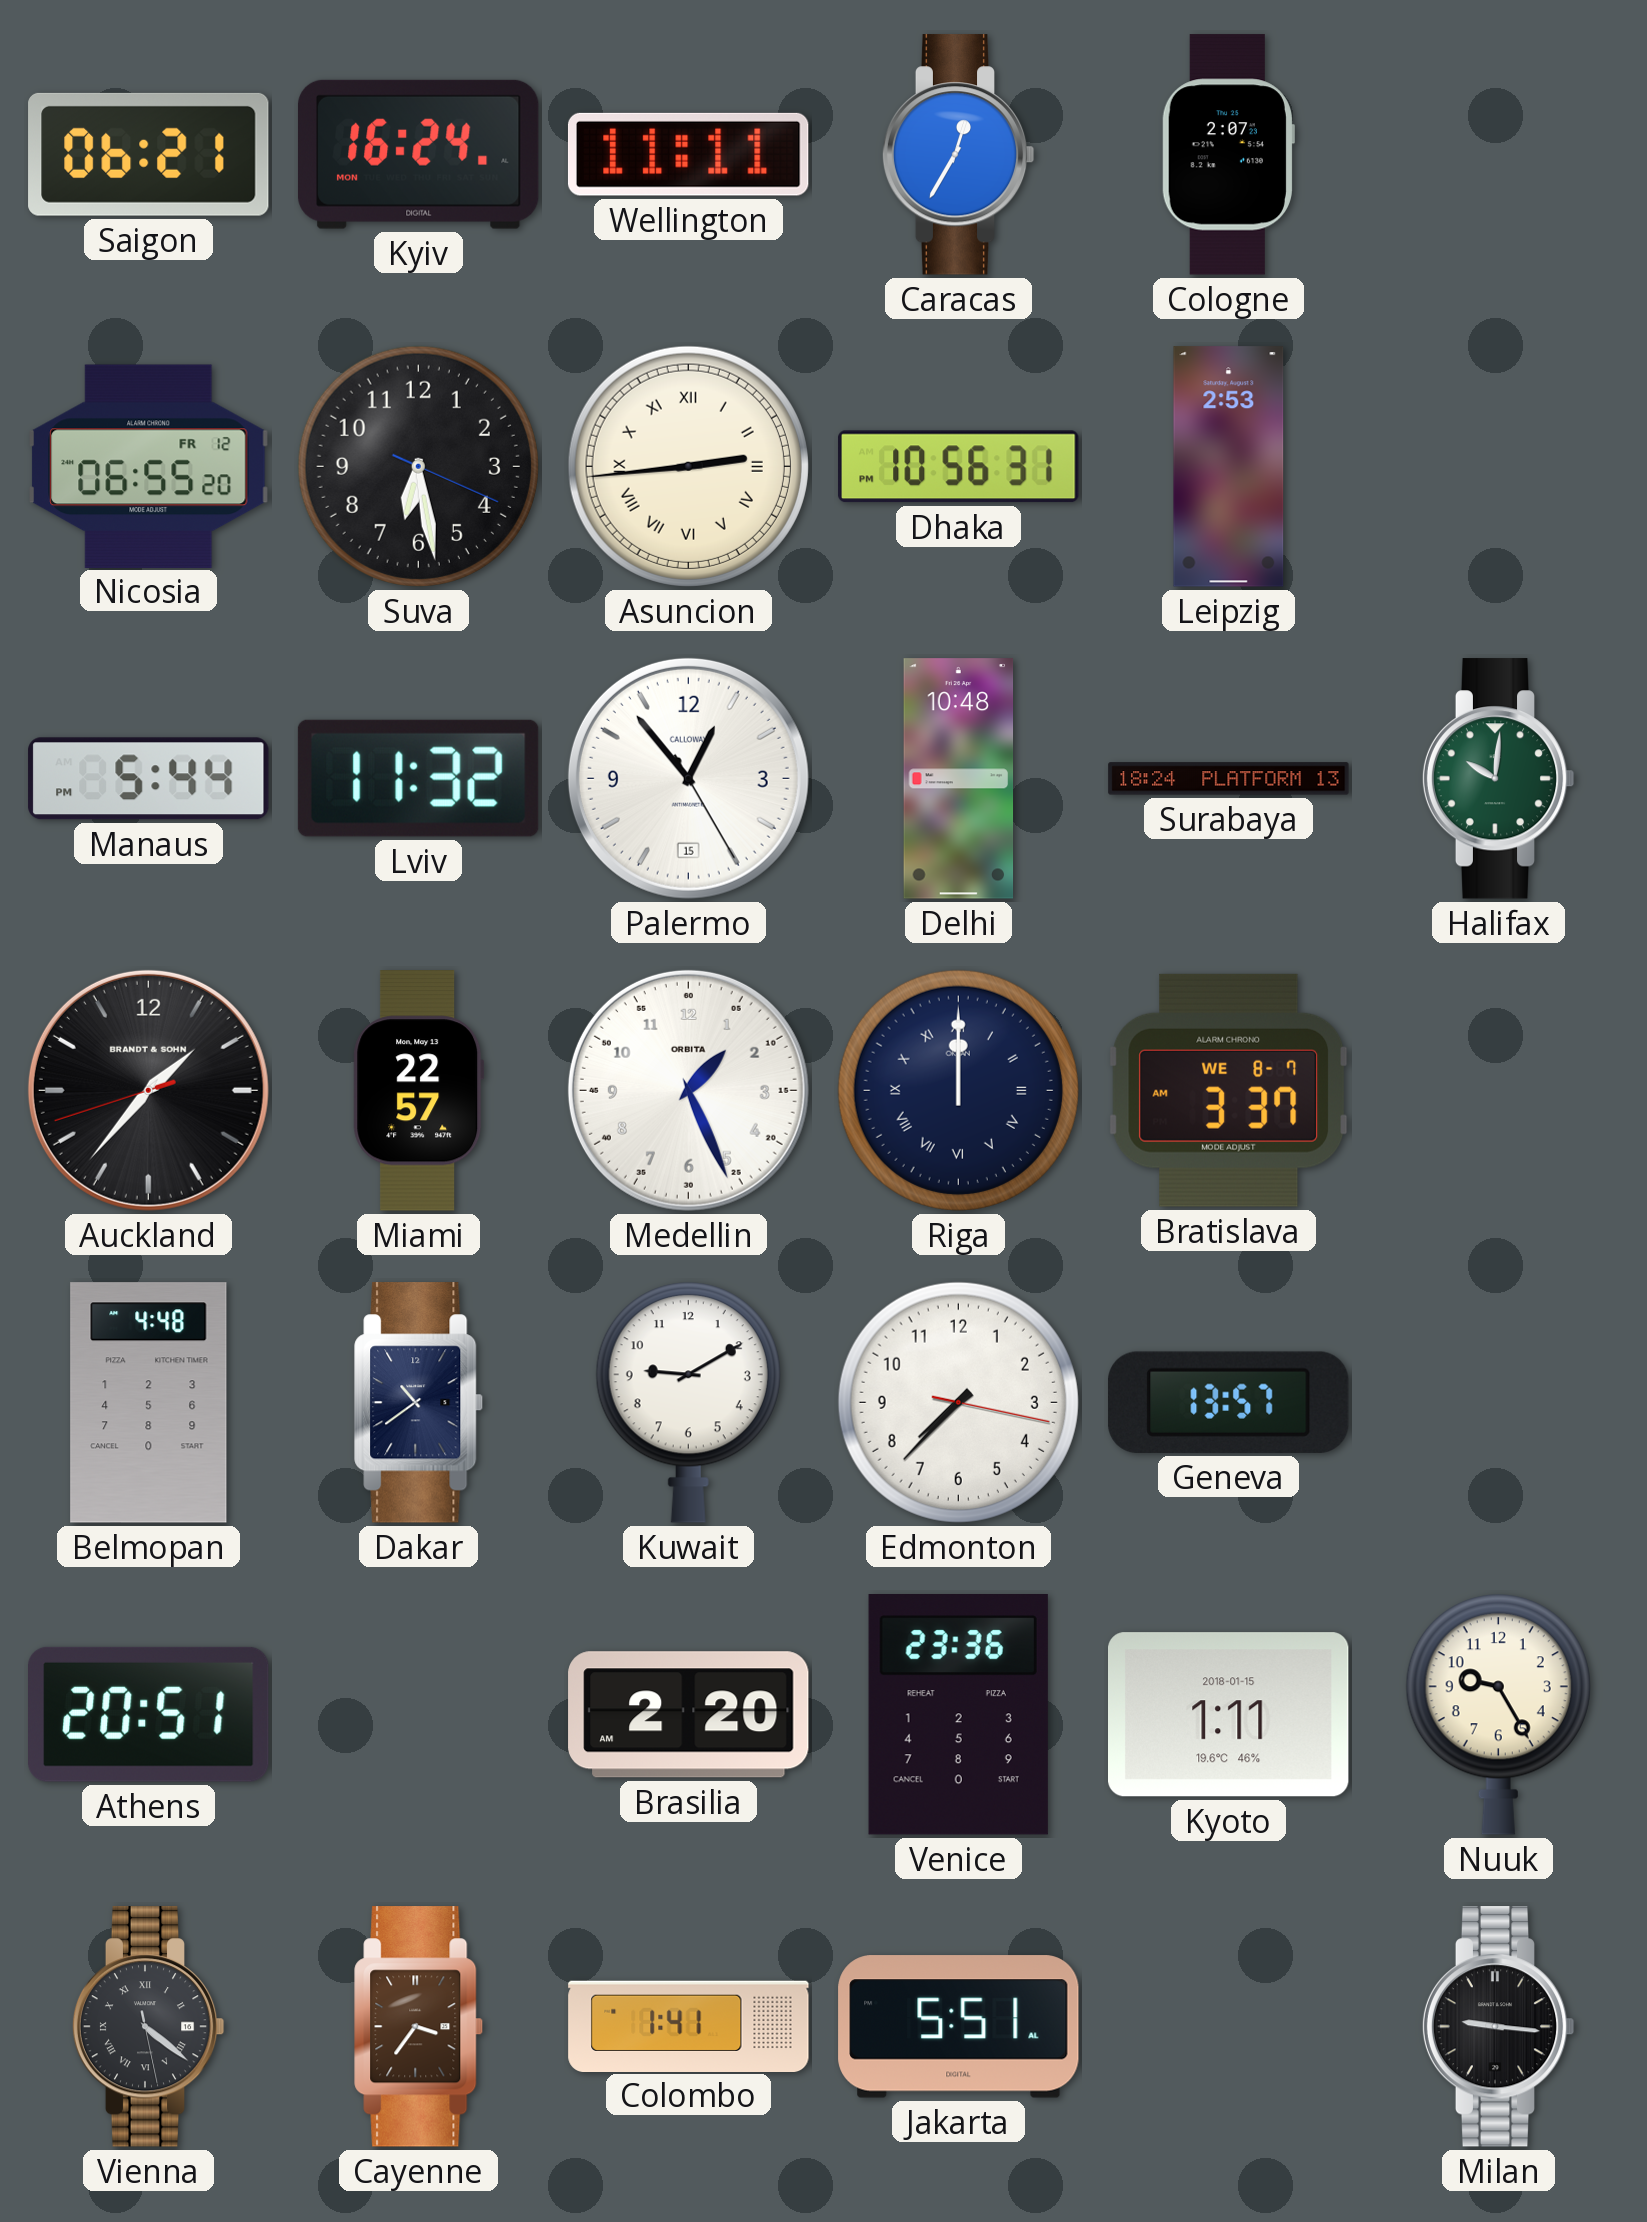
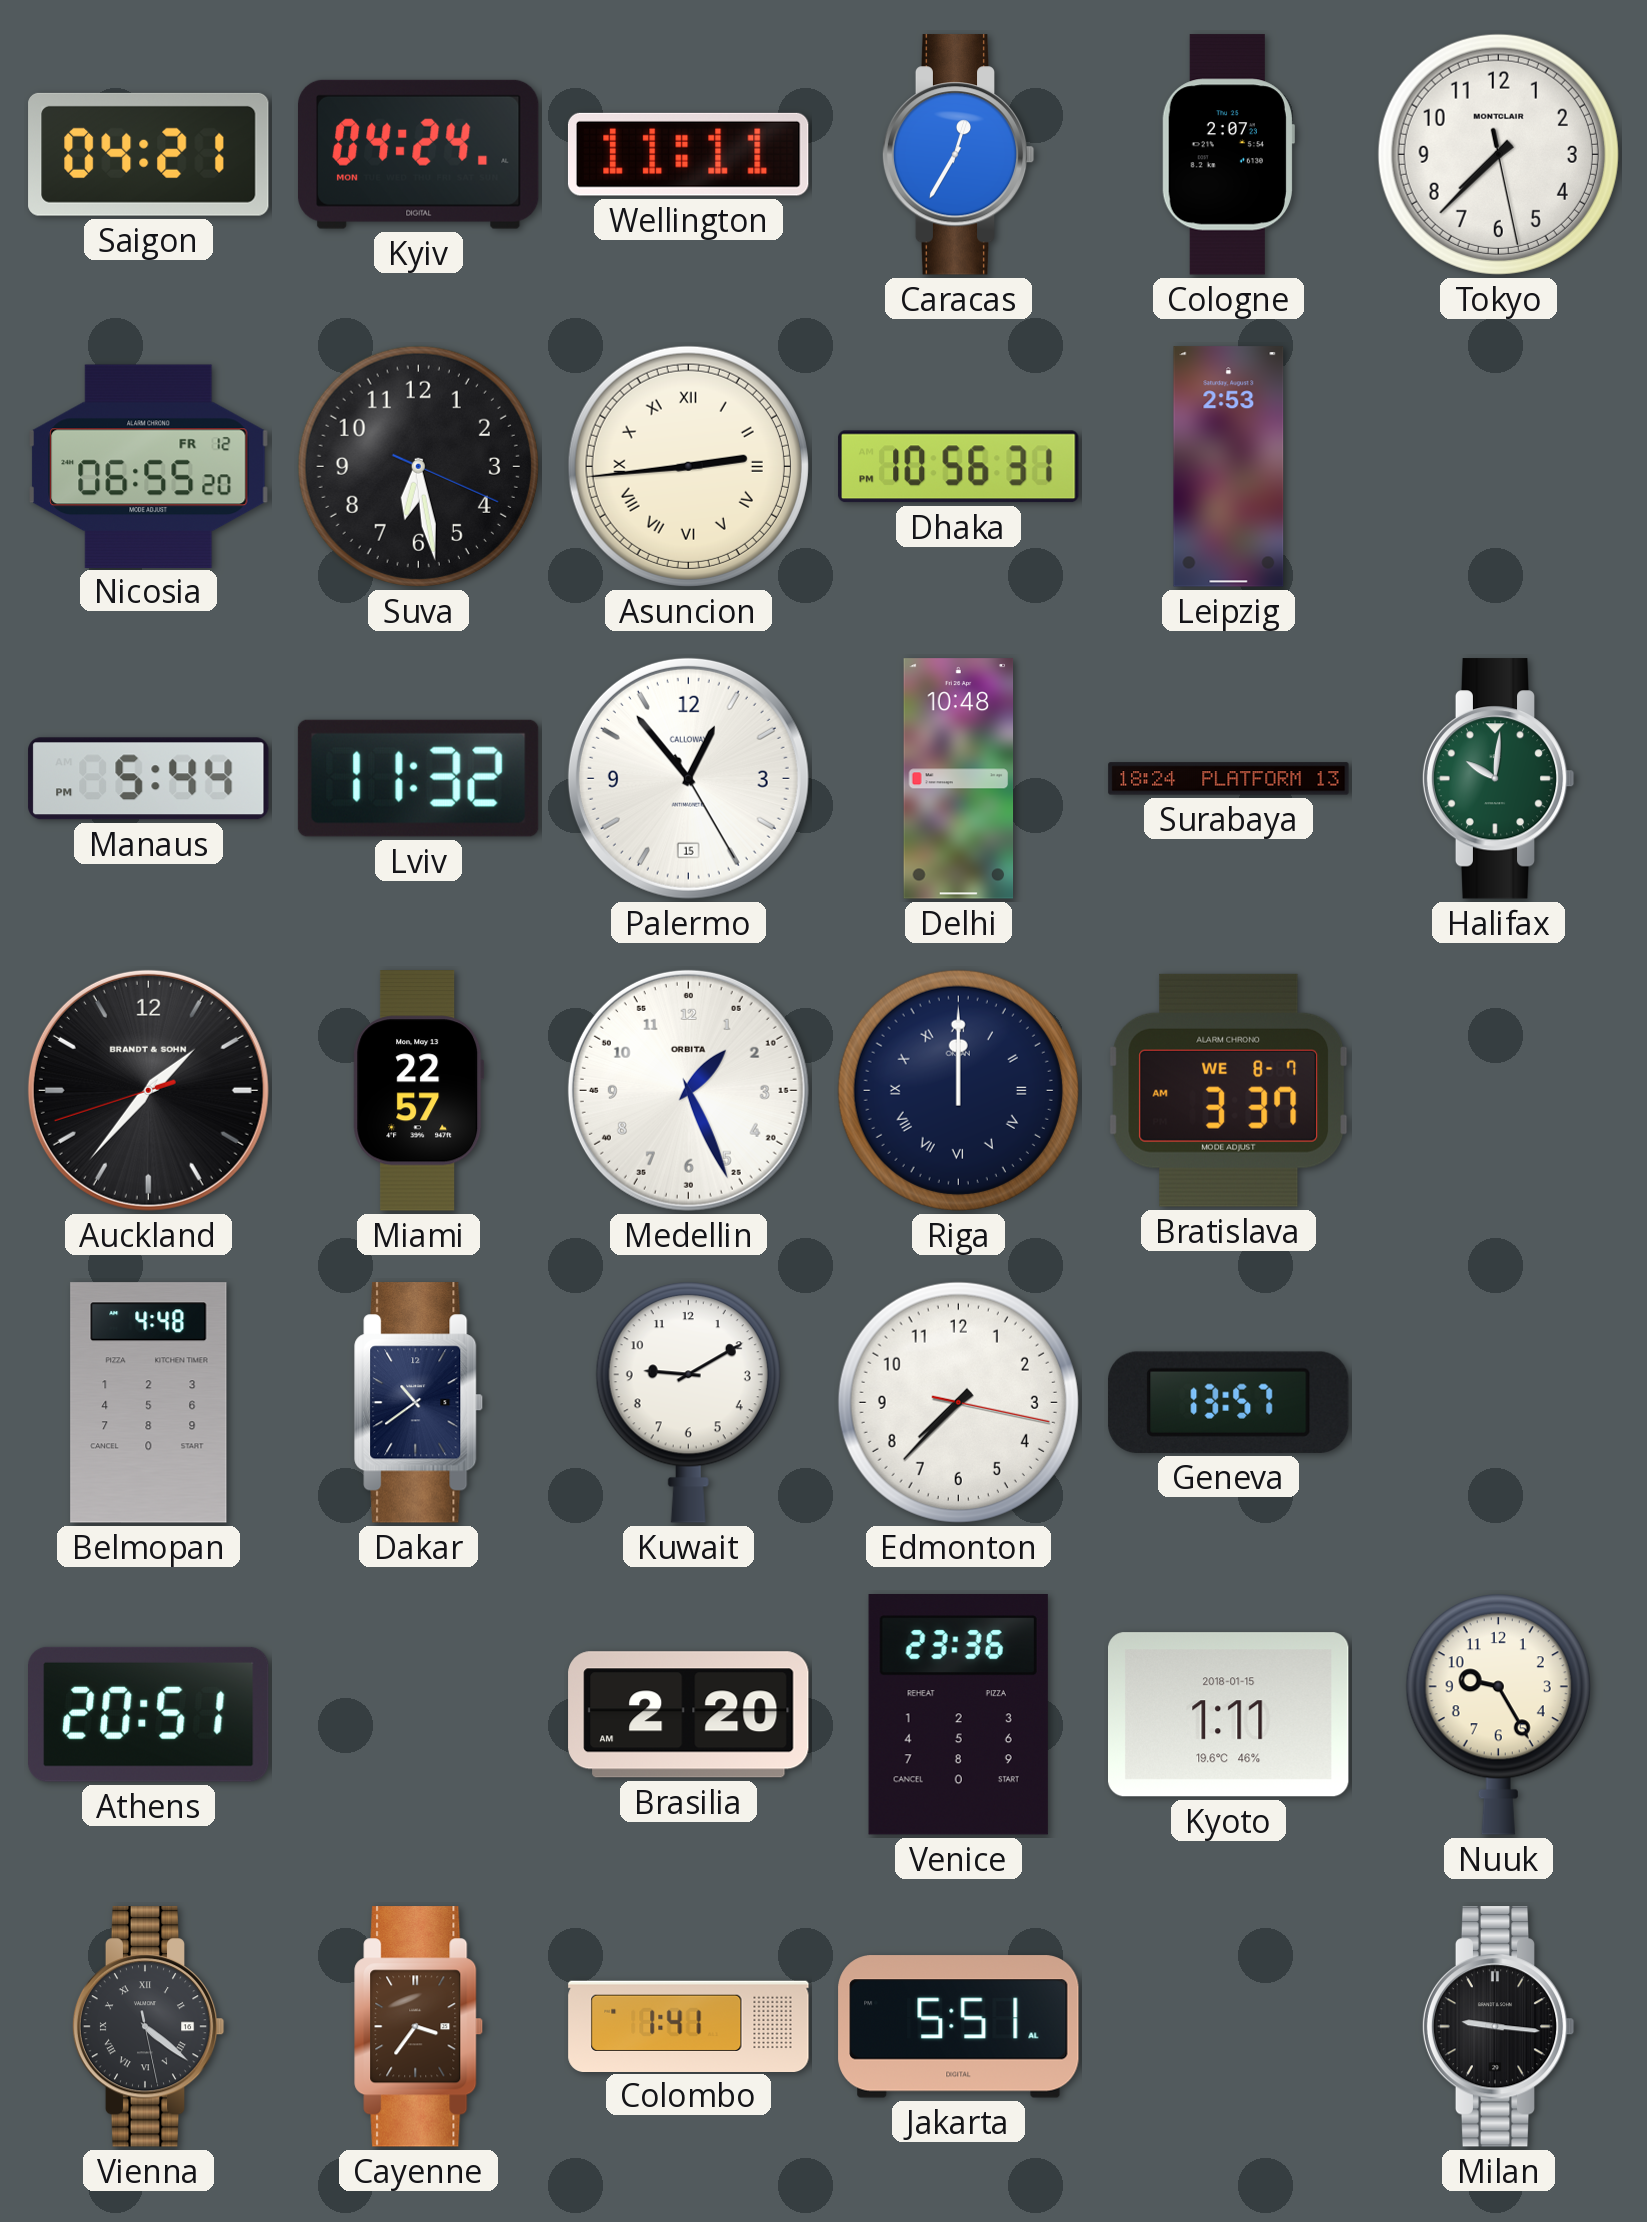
Saigon: 06:21 -> 04:21
Kyiv: 16:24 -> 04:24
Tokyo: none -> 7:37
